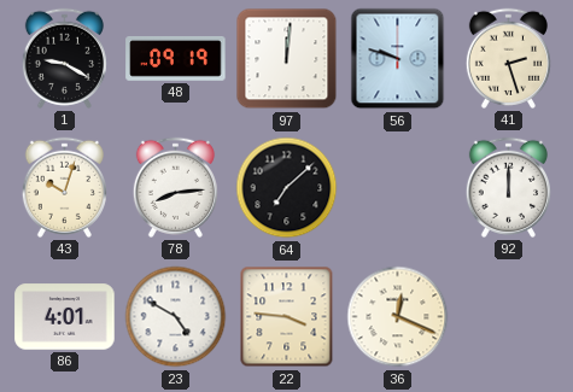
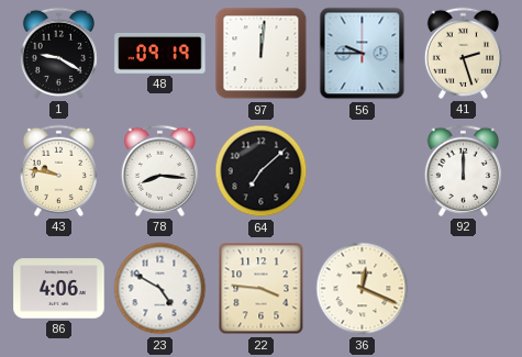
56: 9:48 -> 9:45
43: 10:03 -> 9:47
78: 8:14 -> 8:16
86: 4:01 -> 4:06
